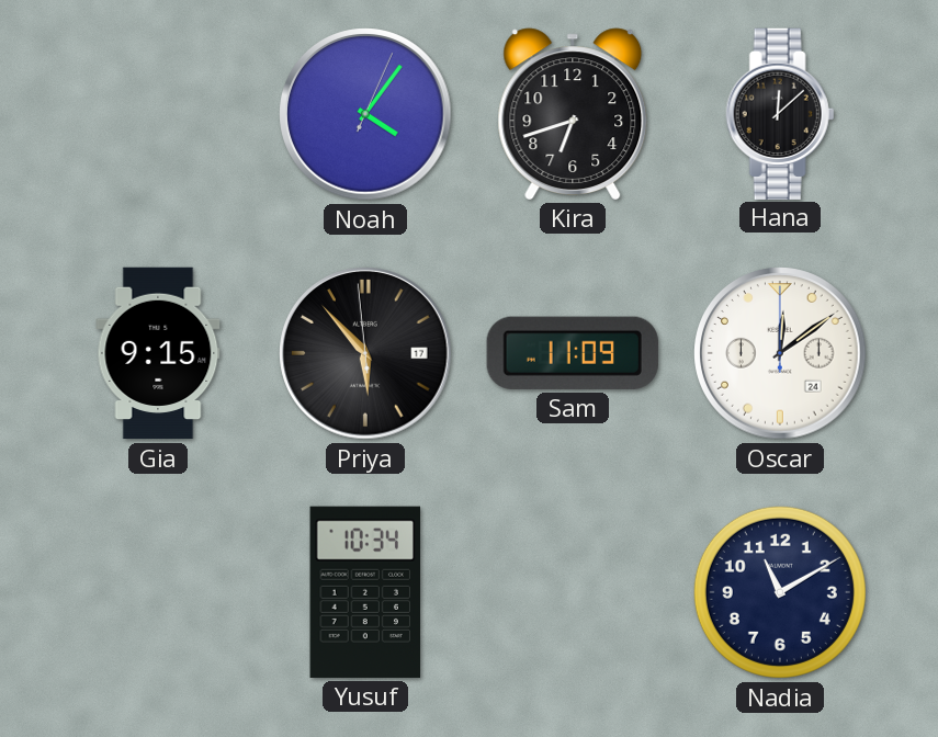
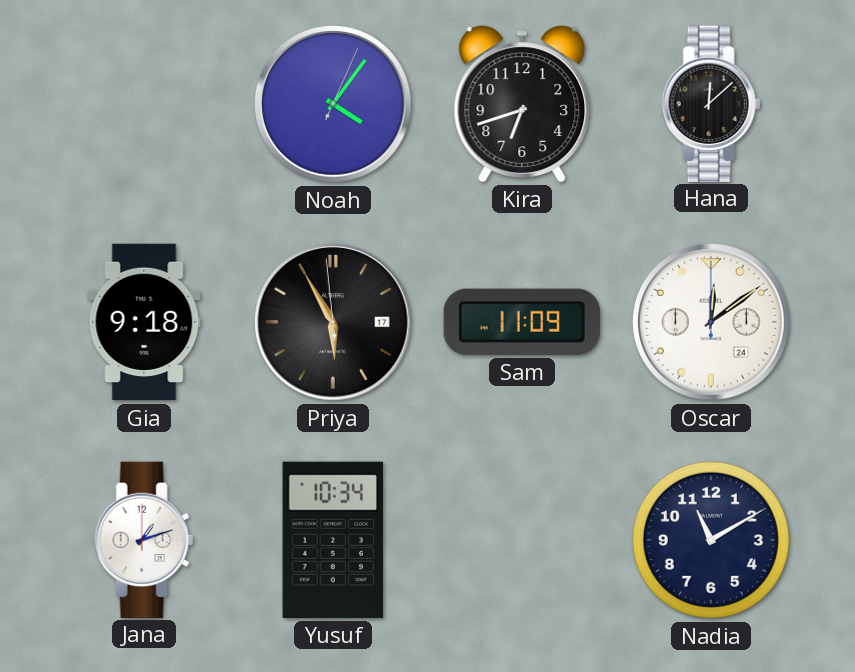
Gia: 9:15 -> 9:18
Priya: 5:52 -> 5:54
Jana: none -> 1:12
